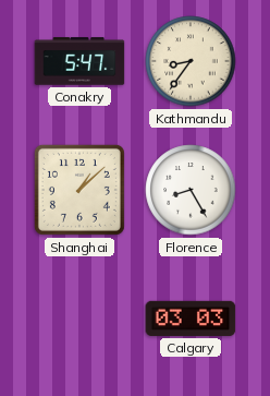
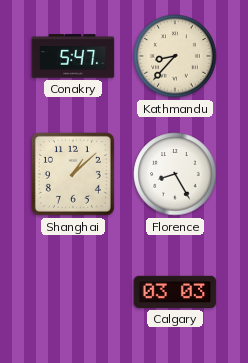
Kathmandu: 8:36 -> 8:37
